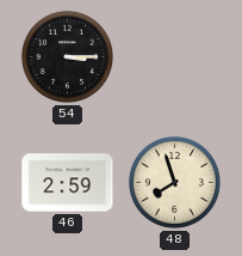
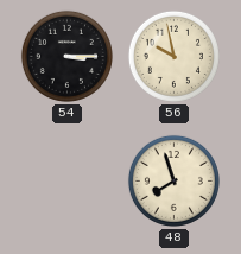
56: none -> 9:58
46: 2:59 -> none
